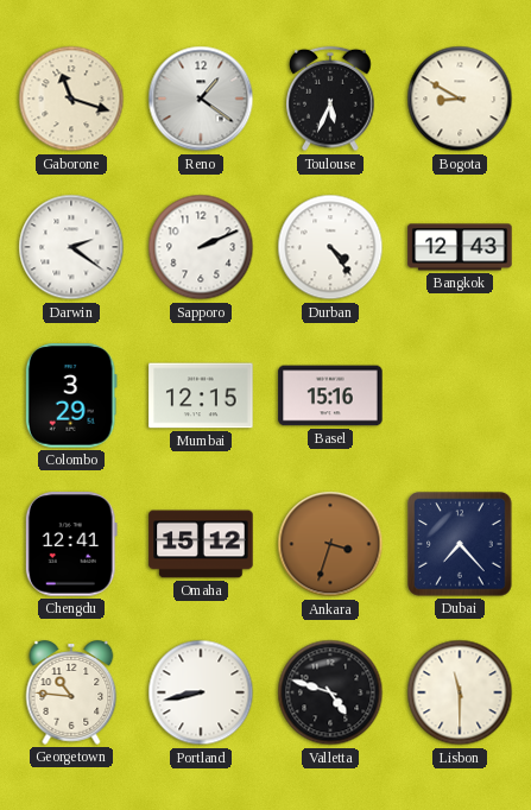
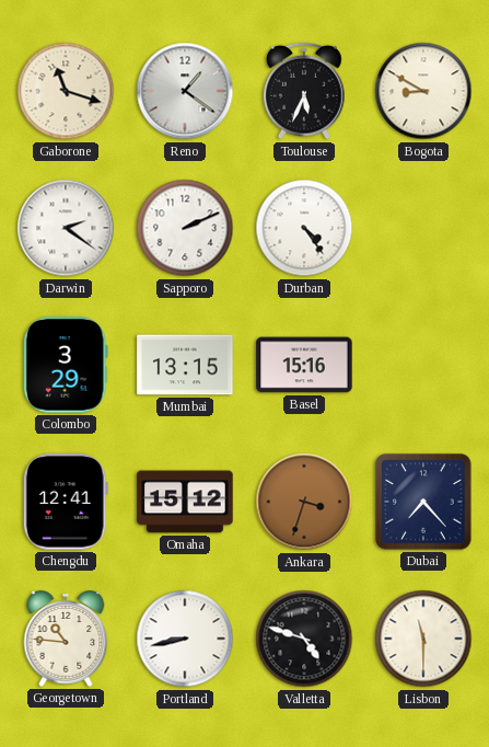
Bangkok: 12:43 -> none
Mumbai: 12:15 -> 13:15
